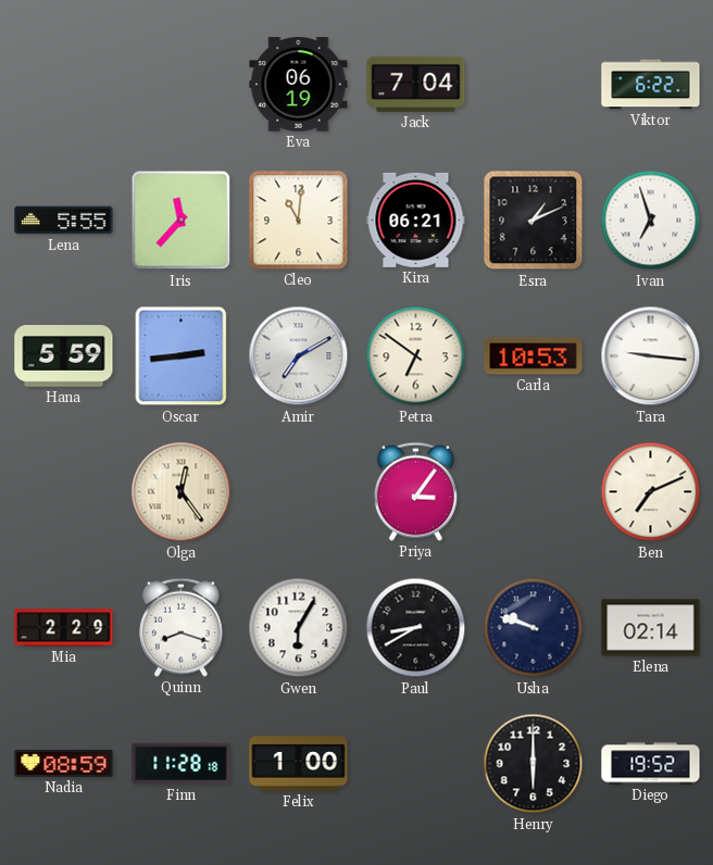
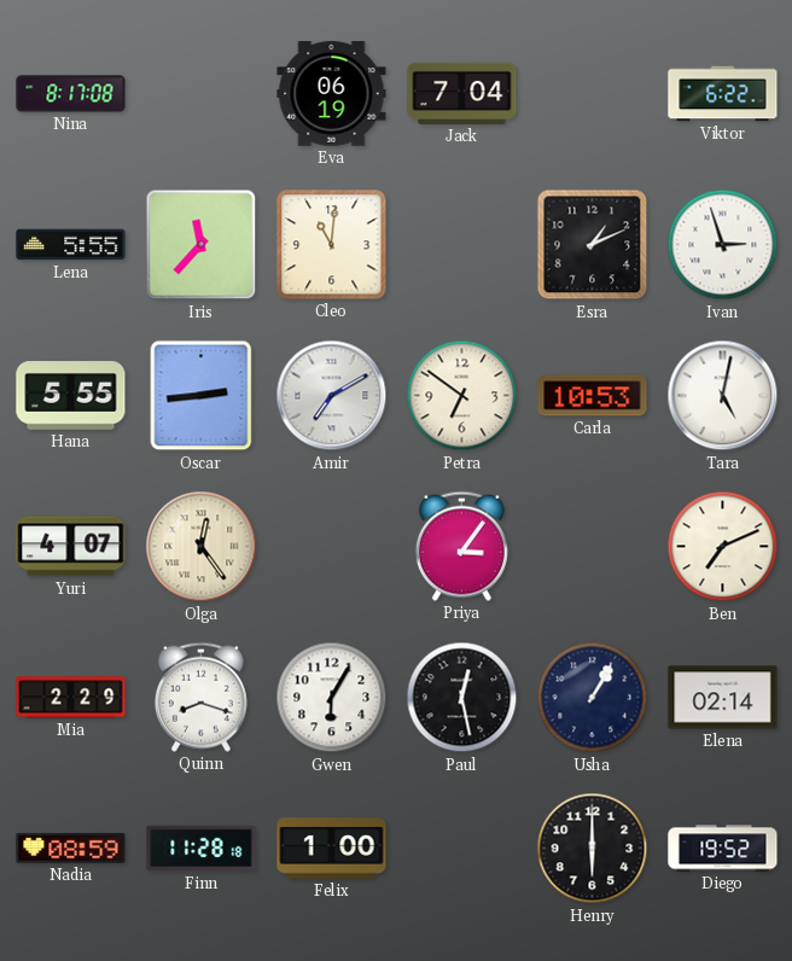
Nina: none -> 8:17
Kira: 06:21 -> none
Ivan: 6:57 -> 2:57
Hana: 5:59 -> 5:55
Tara: 9:16 -> 5:02
Yuri: none -> 4:07
Paul: 8:40 -> 12:28
Usha: 9:48 -> 1:05
